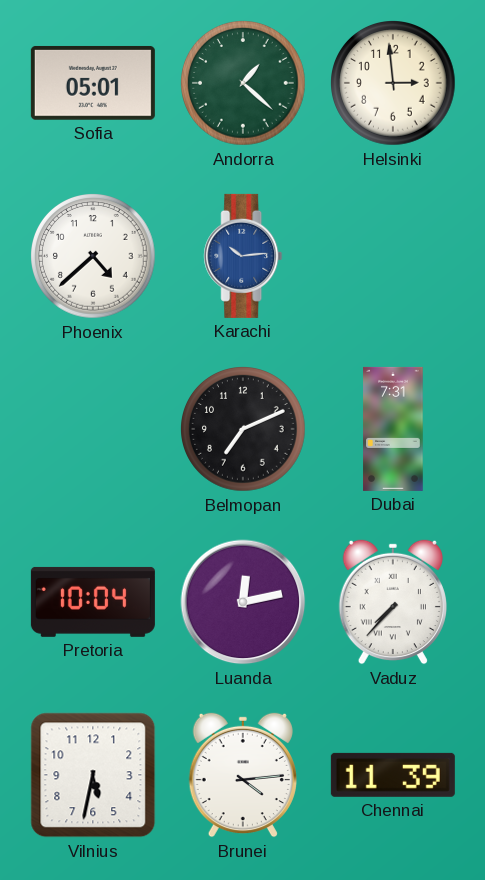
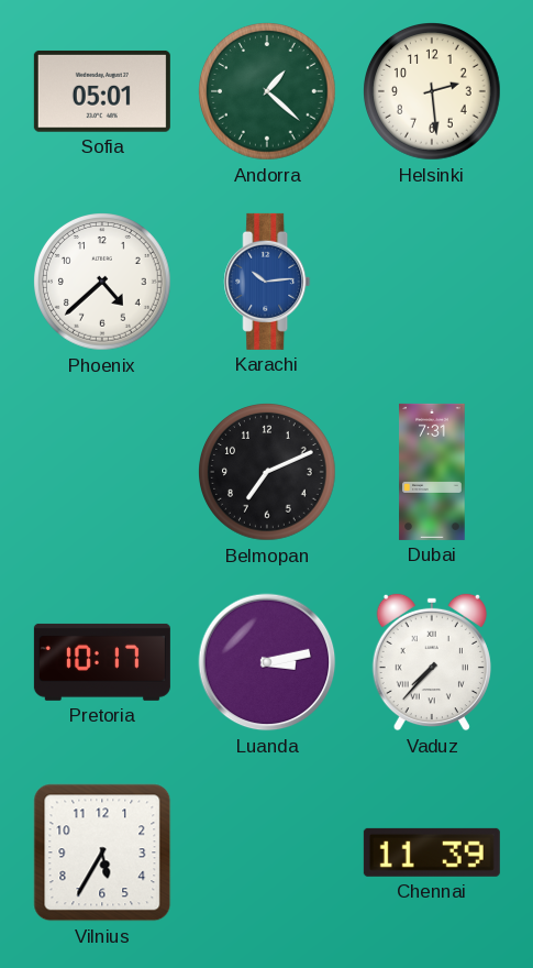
Helsinki: 2:59 -> 2:29
Pretoria: 10:04 -> 10:17
Luanda: 12:13 -> 3:13
Vilnius: 5:32 -> 5:35
Brunei: 4:14 -> none
